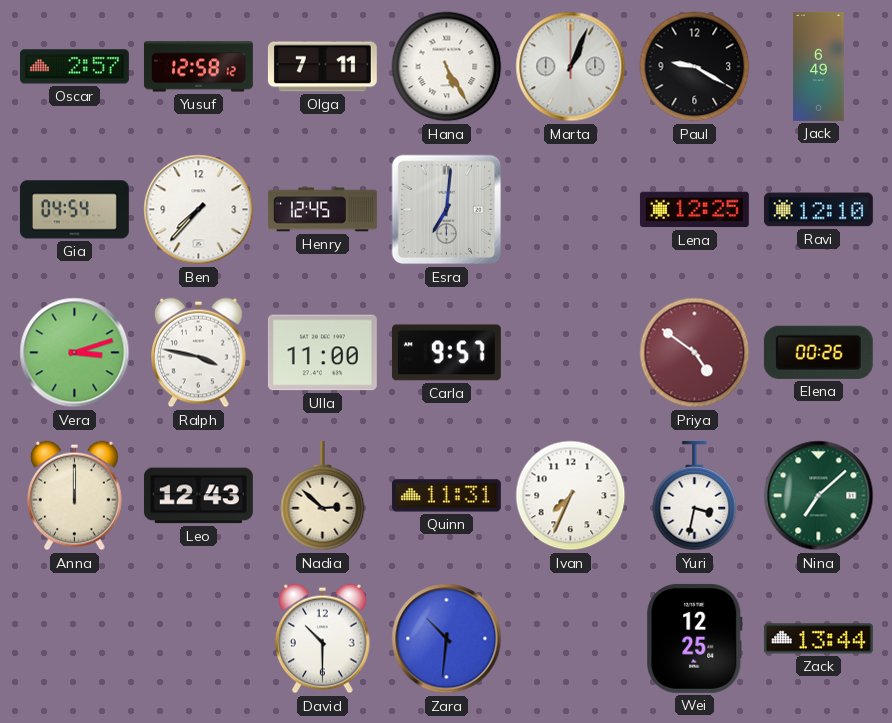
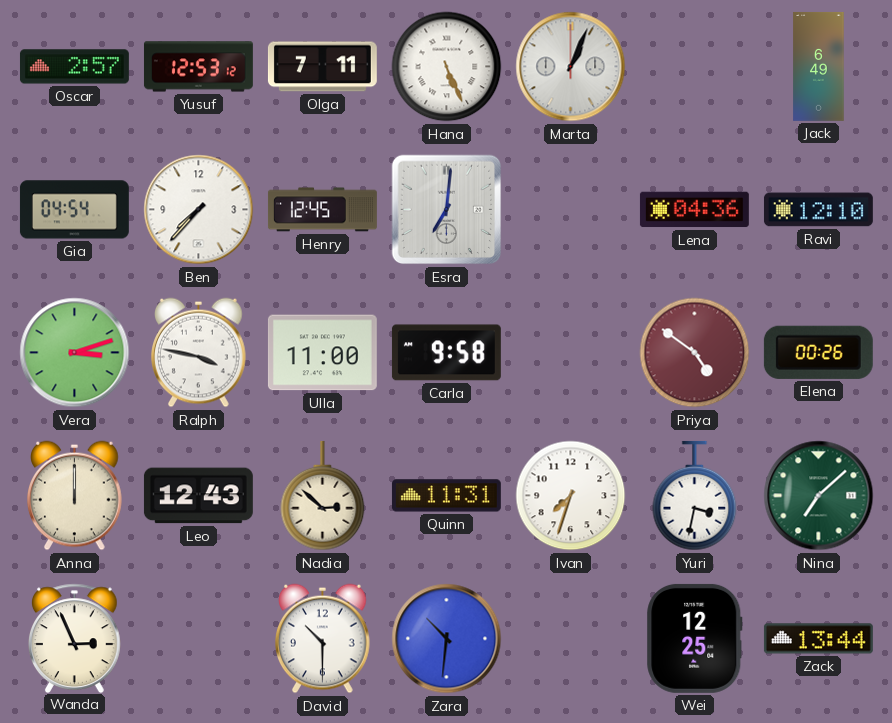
Yusuf: 12:58 -> 12:53
Hana: 5:25 -> 5:26
Paul: 9:20 -> none
Lena: 12:25 -> 04:36
Carla: 9:57 -> 9:58
Ivan: 7:34 -> 7:33
Wanda: none -> 2:56
